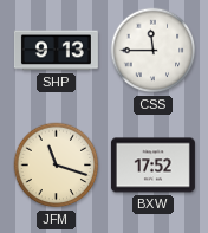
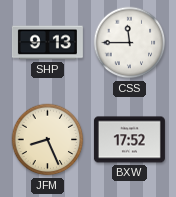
JFM: 11:18 -> 8:26
